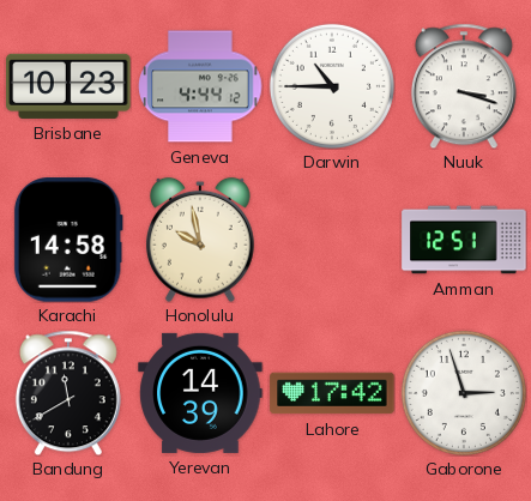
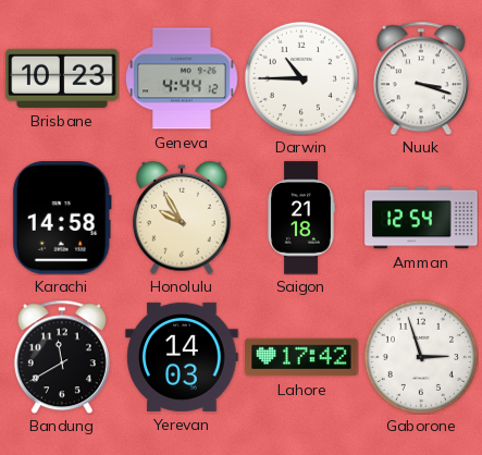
Honolulu: 9:58 -> 9:55
Saigon: none -> 21:18
Amman: 12:51 -> 12:54
Yerevan: 14:39 -> 14:03
